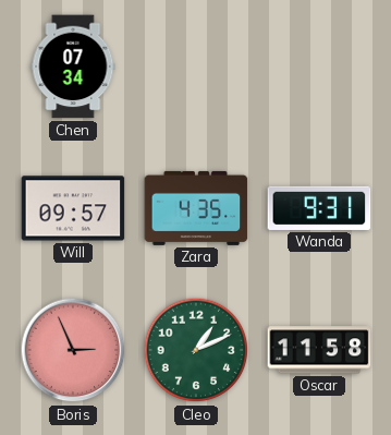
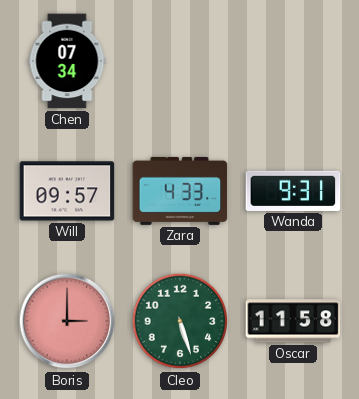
Zara: 4:35 -> 4:33
Boris: 2:56 -> 3:00
Cleo: 1:11 -> 5:27
